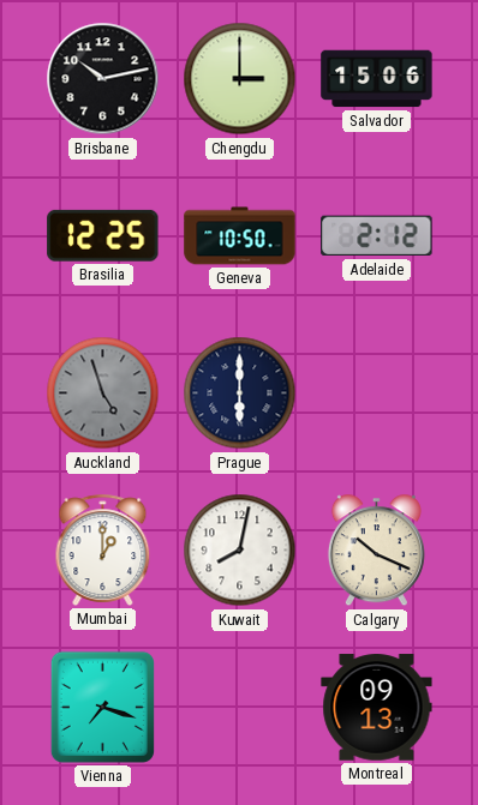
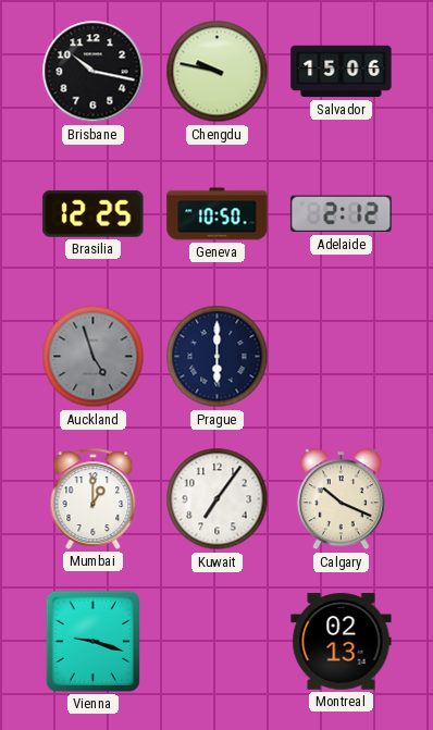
Brisbane: 10:13 -> 10:17
Chengdu: 3:00 -> 9:47
Kuwait: 8:02 -> 7:06
Vienna: 7:18 -> 9:18
Montreal: 09:13 -> 02:13
